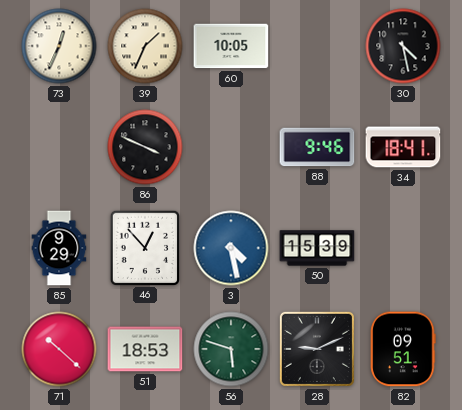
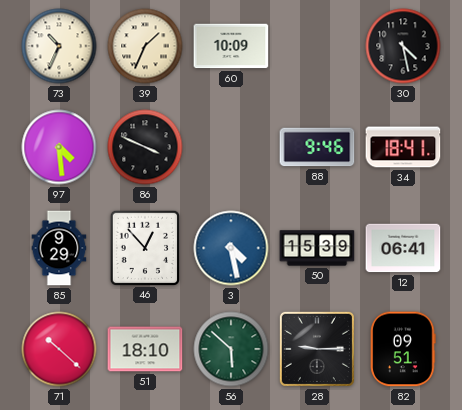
73: 12:34 -> 10:34
60: 10:05 -> 10:09
97: none -> 4:29
12: none -> 06:41
51: 18:53 -> 18:10
56: 5:48 -> 5:52
28: 9:11 -> 9:15
